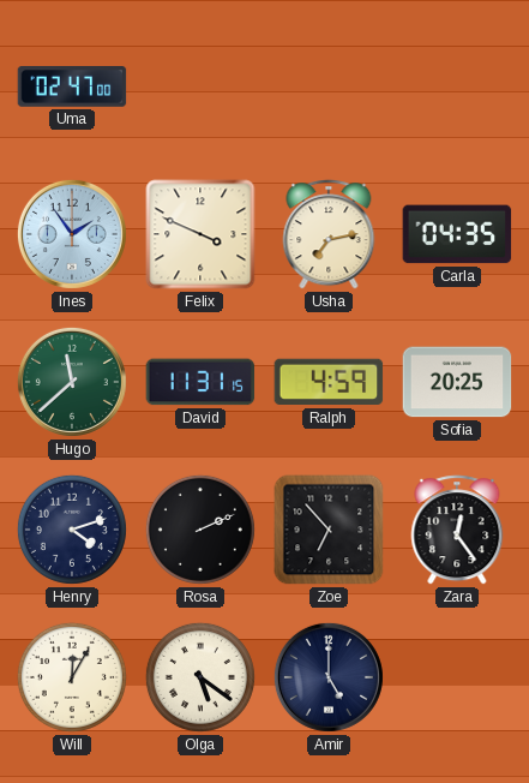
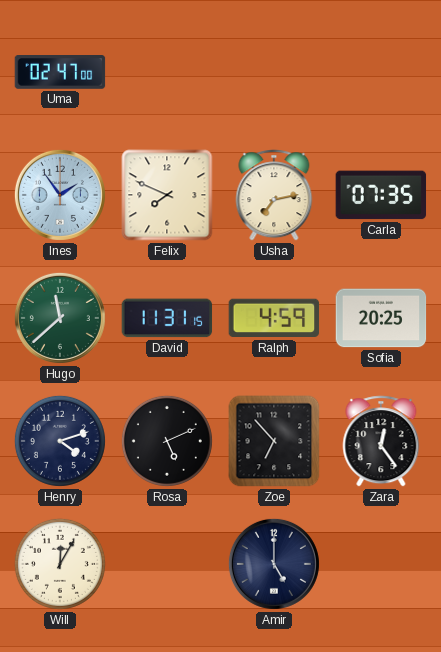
Felix: 3:49 -> 7:49
Carla: 04:35 -> 07:35
Rosa: 2:11 -> 5:11
Olga: 5:21 -> none
